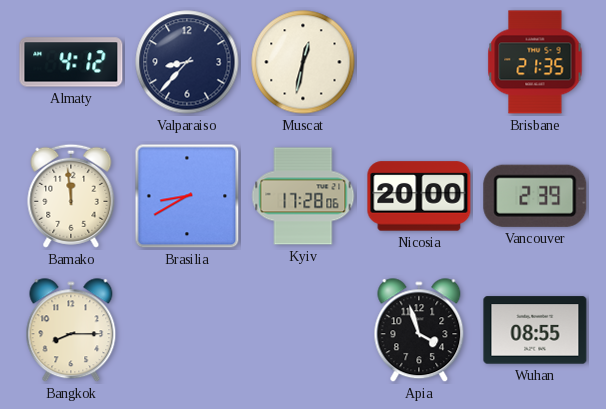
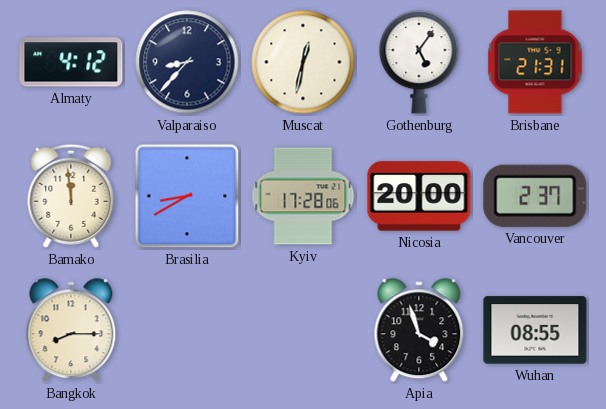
Gothenburg: none -> 5:06
Brisbane: 21:35 -> 21:31
Vancouver: 2:39 -> 2:37
